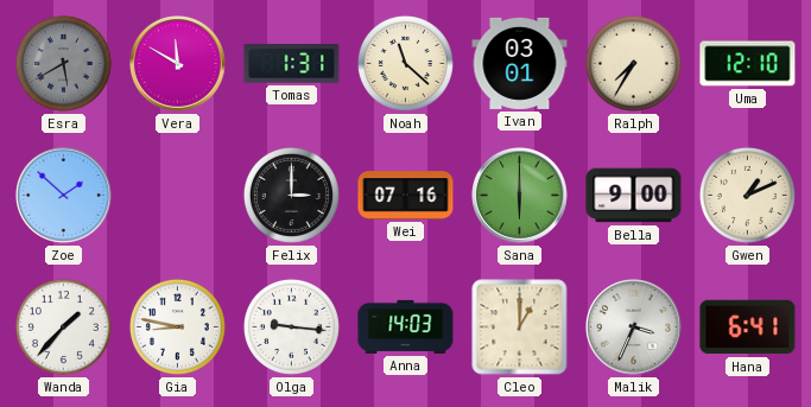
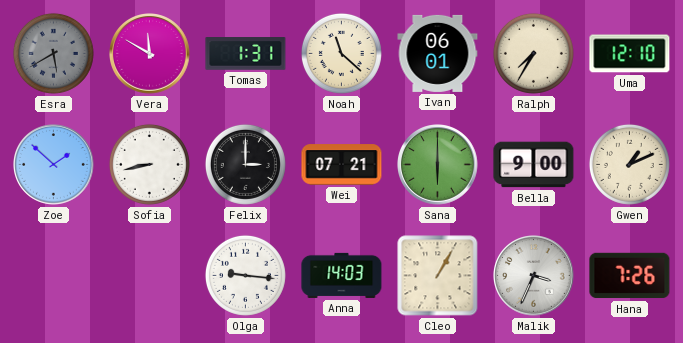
Ivan: 03:01 -> 06:01
Sofia: none -> 8:43
Wei: 07:16 -> 07:21
Wanda: 1:37 -> none
Gia: 8:47 -> none
Cleo: 1:00 -> 1:05
Hana: 6:41 -> 7:26
